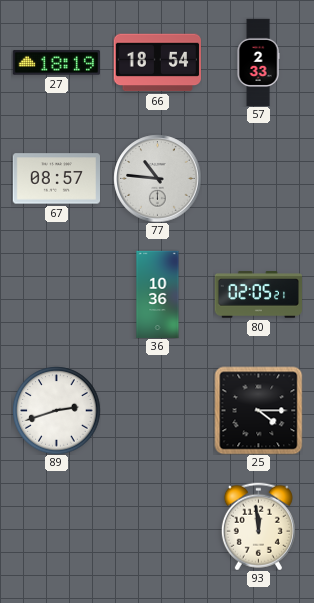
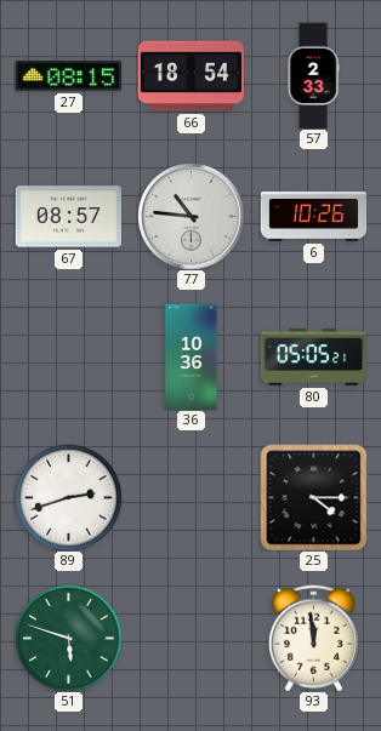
27: 18:19 -> 08:15
6: none -> 10:26
80: 02:05 -> 05:05
51: none -> 5:48
